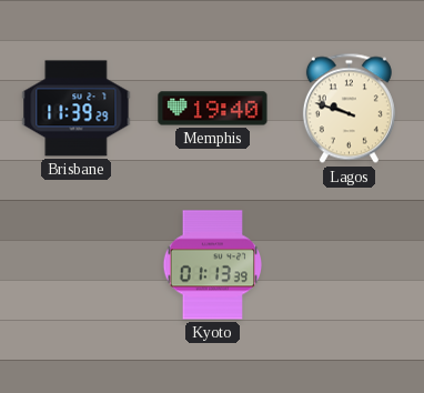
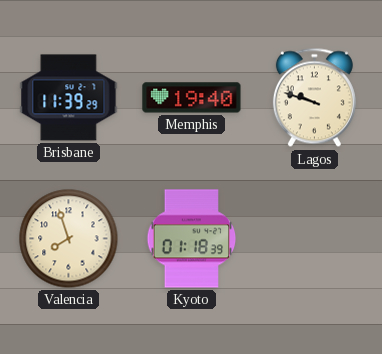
Valencia: none -> 7:57
Kyoto: 01:13 -> 01:18
